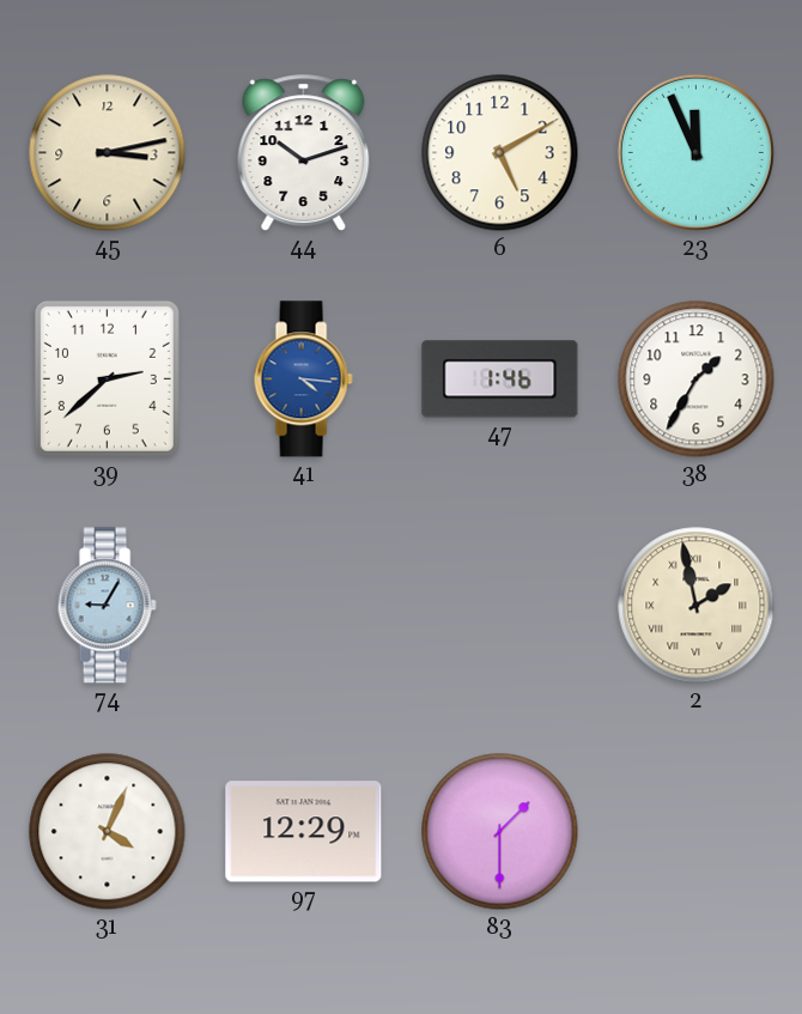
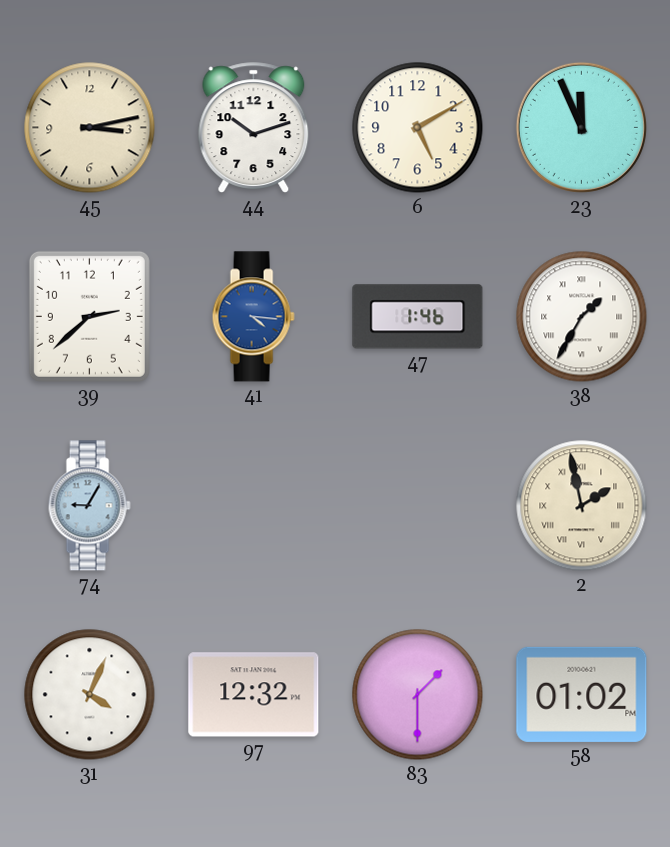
38 numerals: Arabic -> Roman
97: 12:29 -> 12:32
58: none -> 01:02
